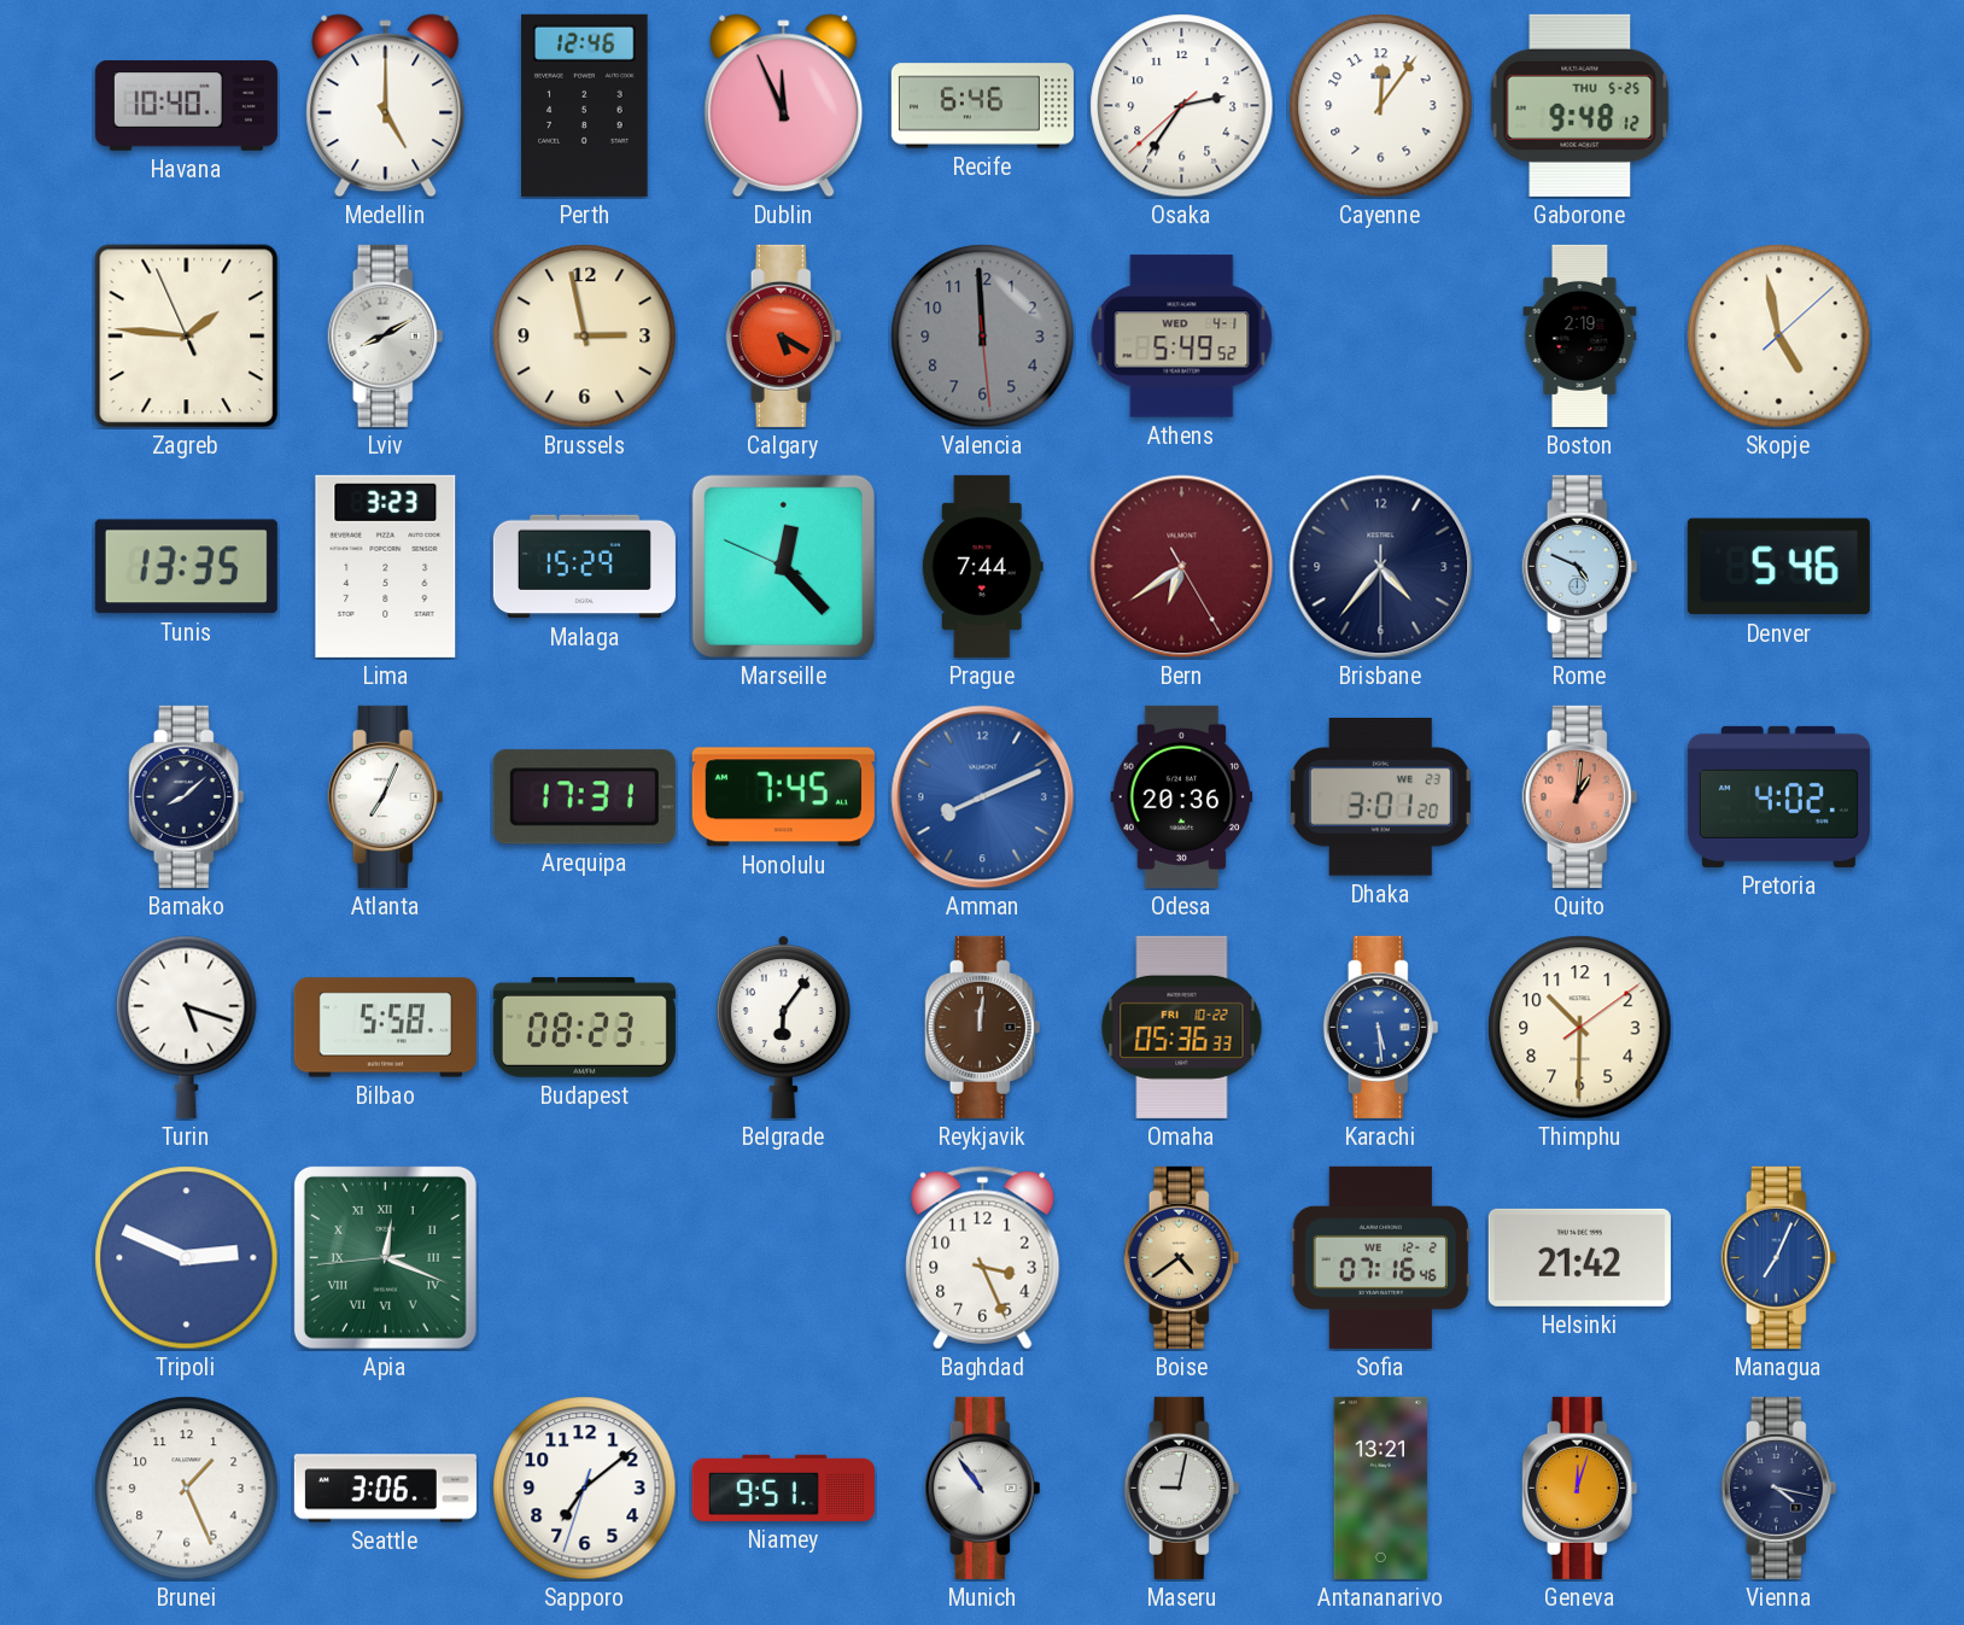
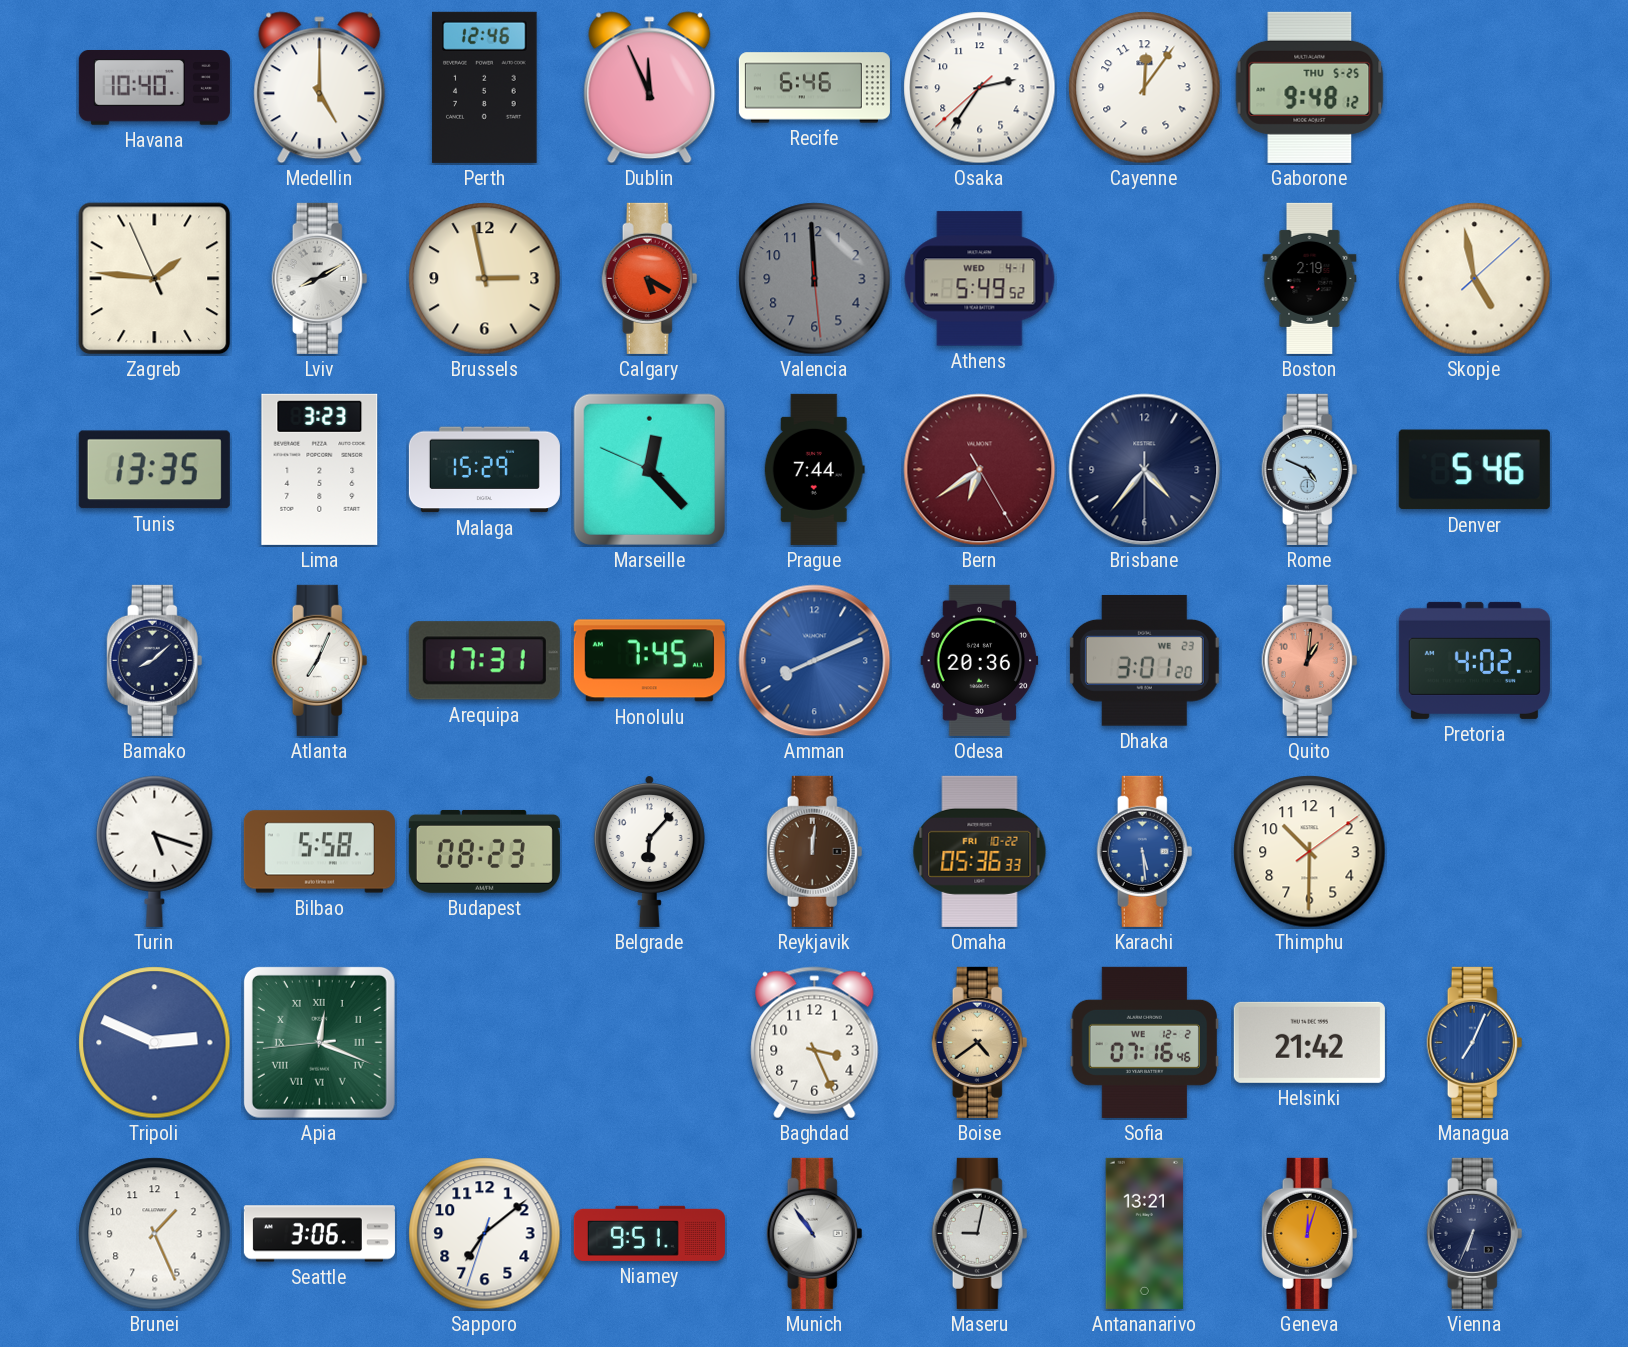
Belgrade: 6:06 -> 6:07
Vienna: 4:17 -> 6:34
